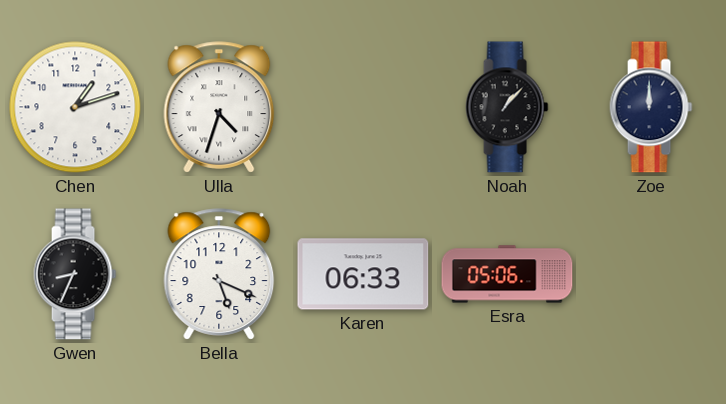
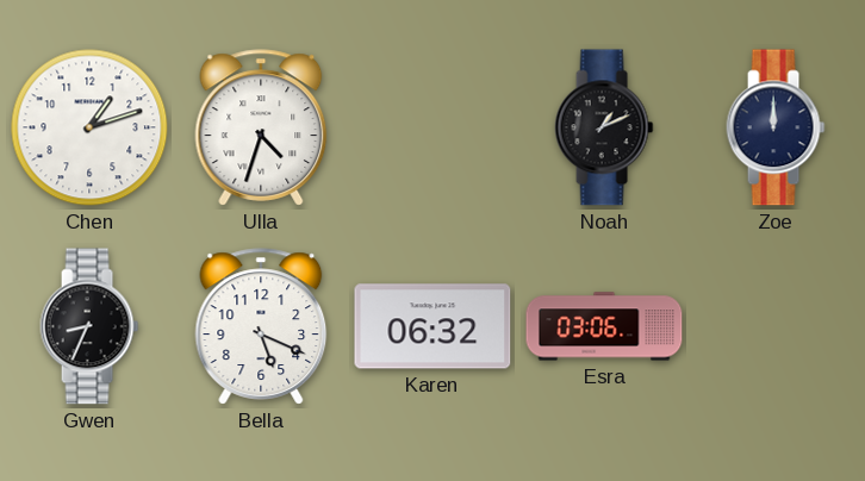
Noah: 1:07 -> 1:11
Karen: 06:33 -> 06:32
Esra: 05:06 -> 03:06
